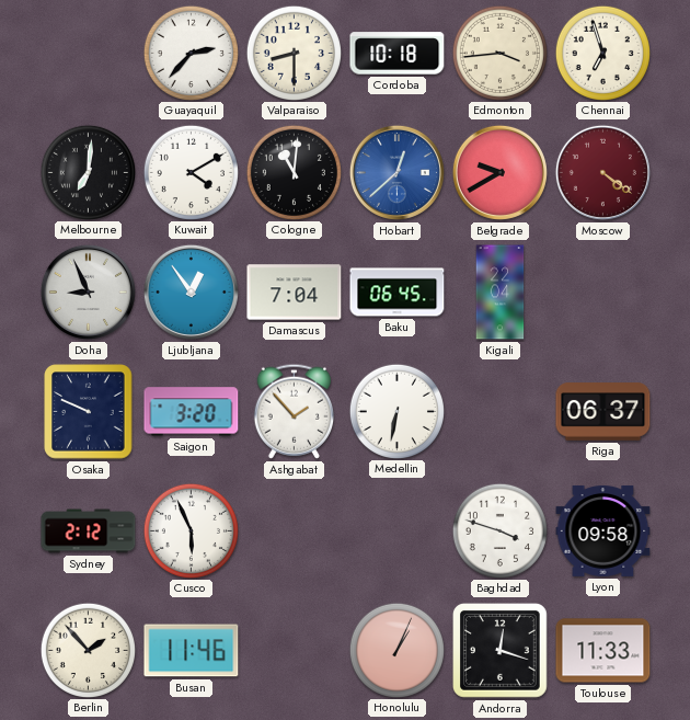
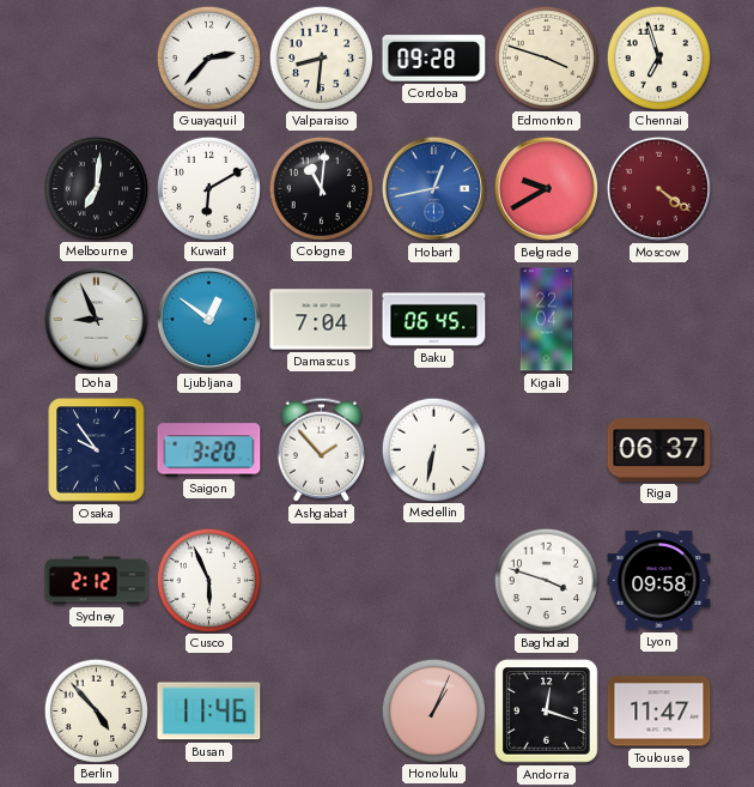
Valparaiso: 8:30 -> 8:31
Cordoba: 10:18 -> 09:28
Edmonton: 3:44 -> 3:48
Kuwait: 4:10 -> 6:10
Hobart: 12:38 -> 12:43
Ljubljana: 12:54 -> 12:51
Osaka: 9:49 -> 9:54
Berlin: 1:53 -> 4:53
Toulouse: 11:33 -> 11:47
